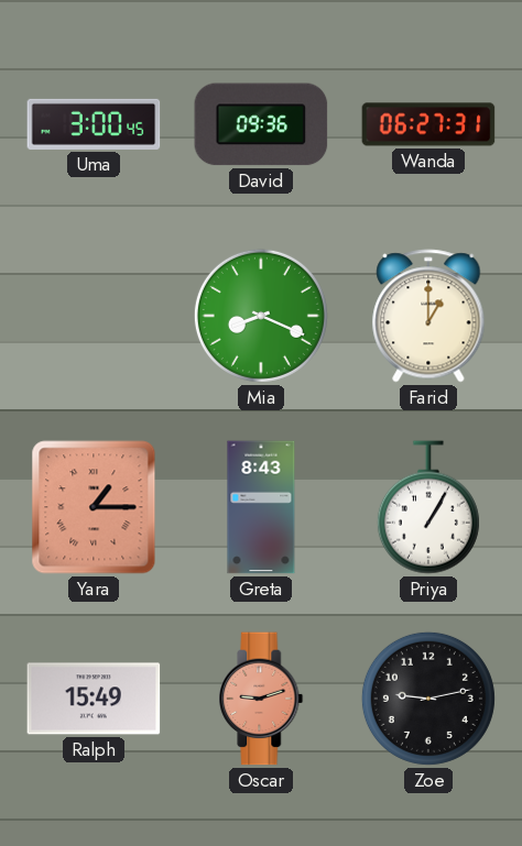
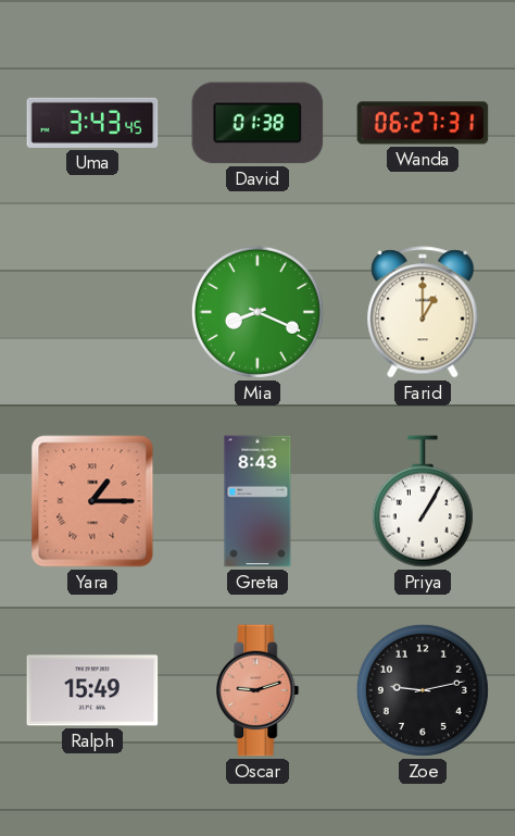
Uma: 3:00 -> 3:43
David: 09:36 -> 01:38
